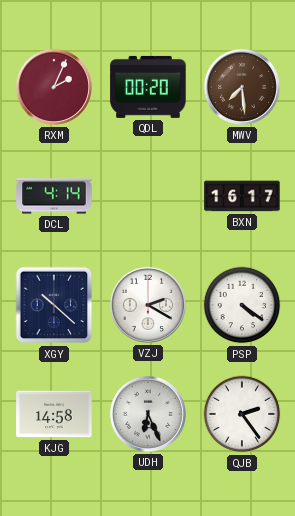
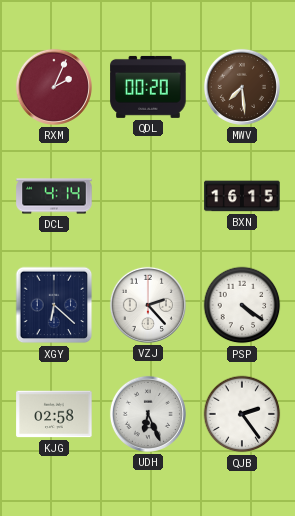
BXN: 16:17 -> 16:15
XGY: 10:22 -> 6:22
VZJ: 2:20 -> 2:23
KJG: 14:58 -> 02:58
